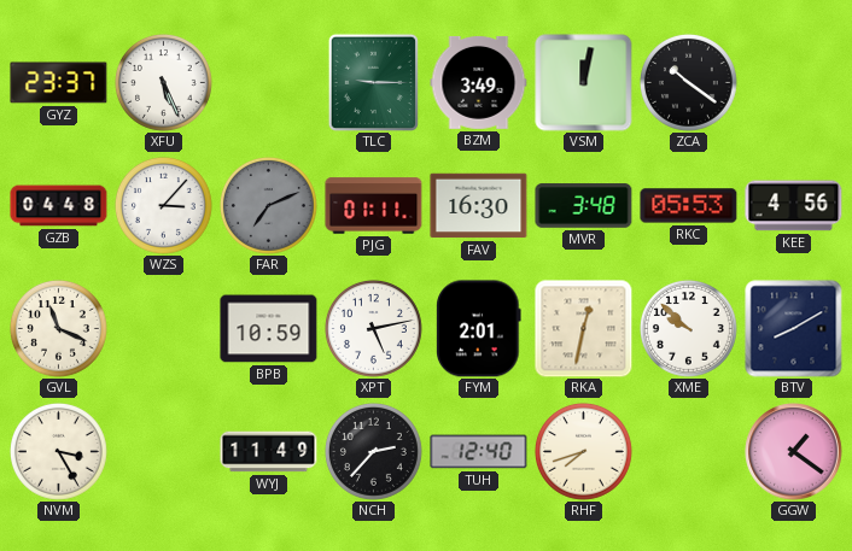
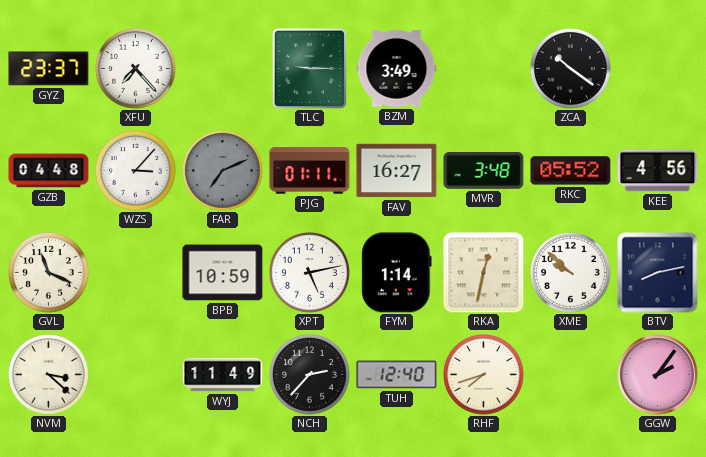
XFU: 5:26 -> 7:23
VSM: 12:02 -> none
FAV: 16:30 -> 16:27
RKC: 05:53 -> 05:52
FYM: 2:01 -> 1:14
BTV: 8:10 -> 8:13
NVM: 3:25 -> 3:22
GGW: 1:21 -> 2:06
